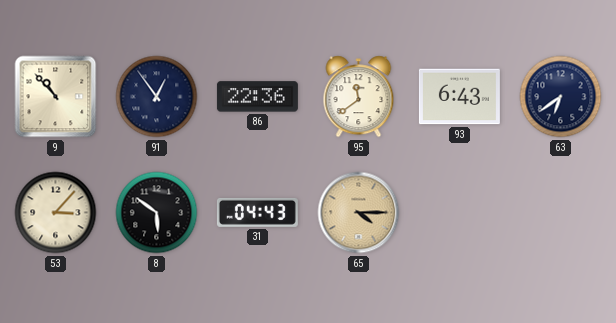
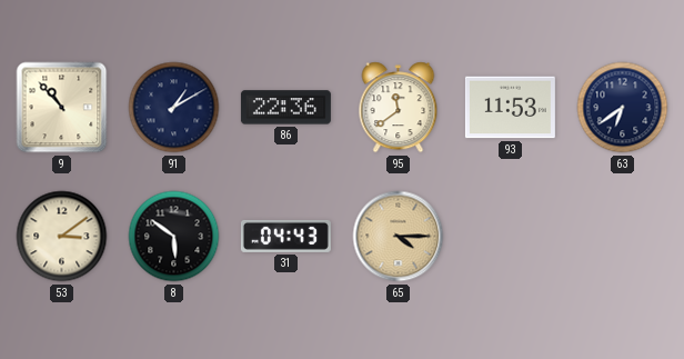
91: 12:54 -> 1:10
93: 6:43 -> 11:53
53: 3:07 -> 3:09
